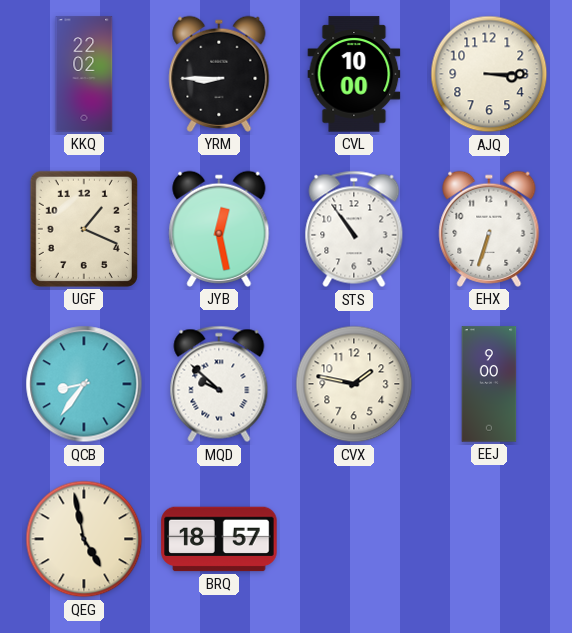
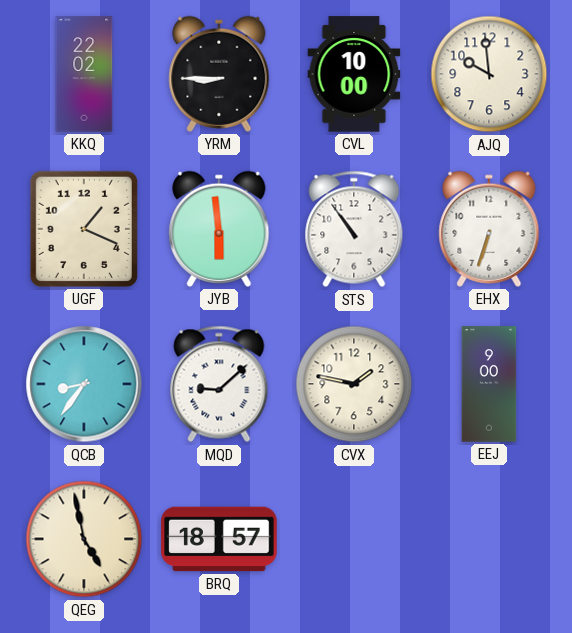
AJQ: 3:15 -> 9:59
JYB: 12:28 -> 5:59
MQD: 9:52 -> 9:08
